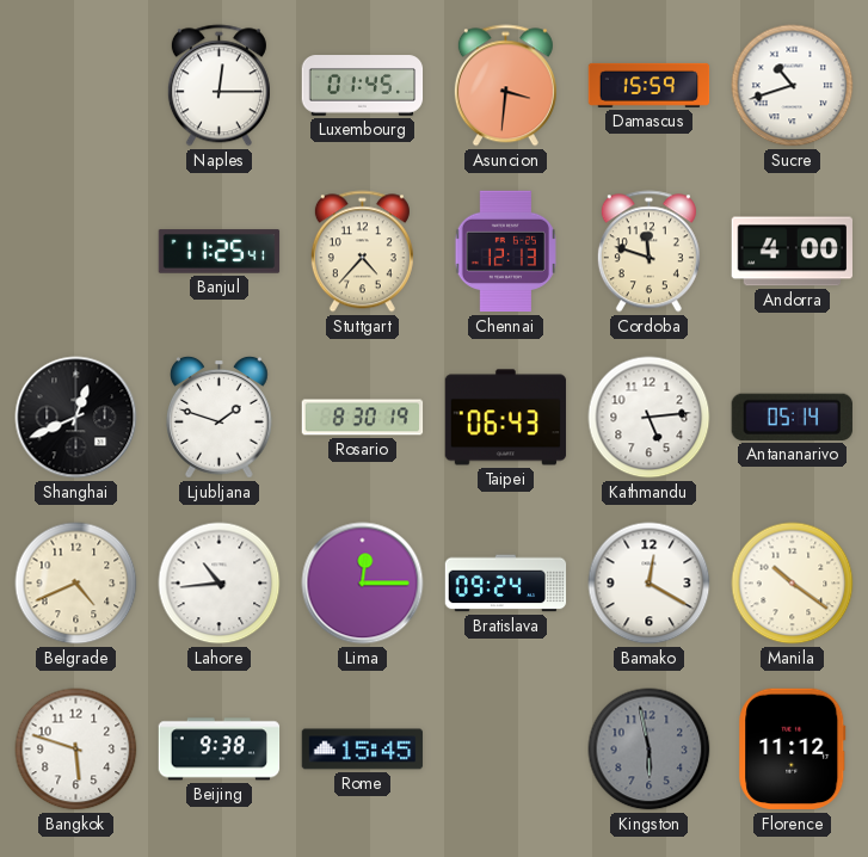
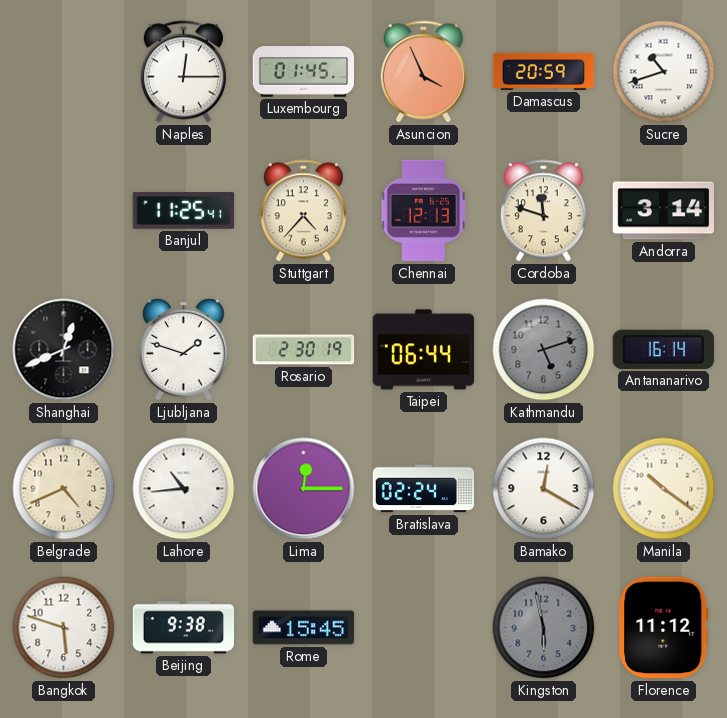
Asuncion: 3:31 -> 3:56
Damascus: 15:59 -> 20:59
Andorra: 4:00 -> 3:14
Rosario: 8:30 -> 2:30
Taipei: 06:43 -> 06:44
Kathmandu: 5:14 -> 5:12
Kathmandu dial: white -> grey
Antananarivo: 05:14 -> 16:14
Bratislava: 09:24 -> 02:24
